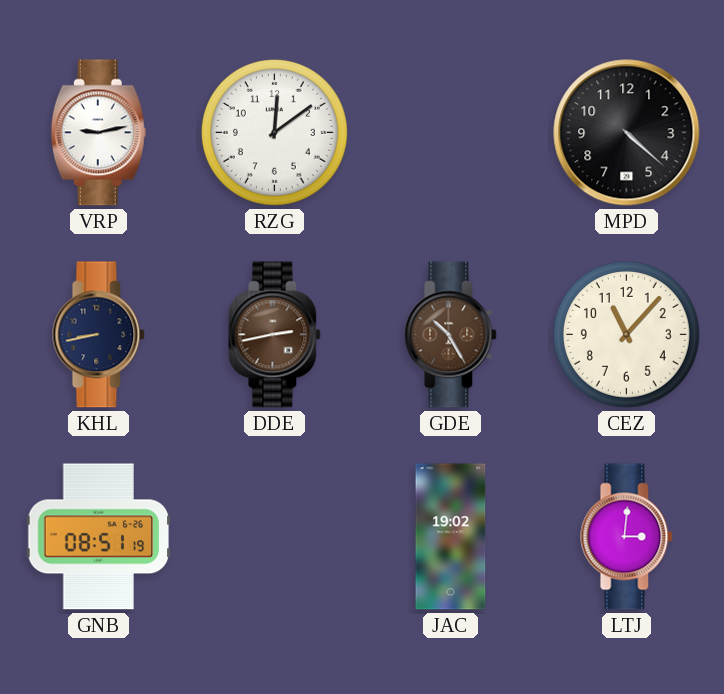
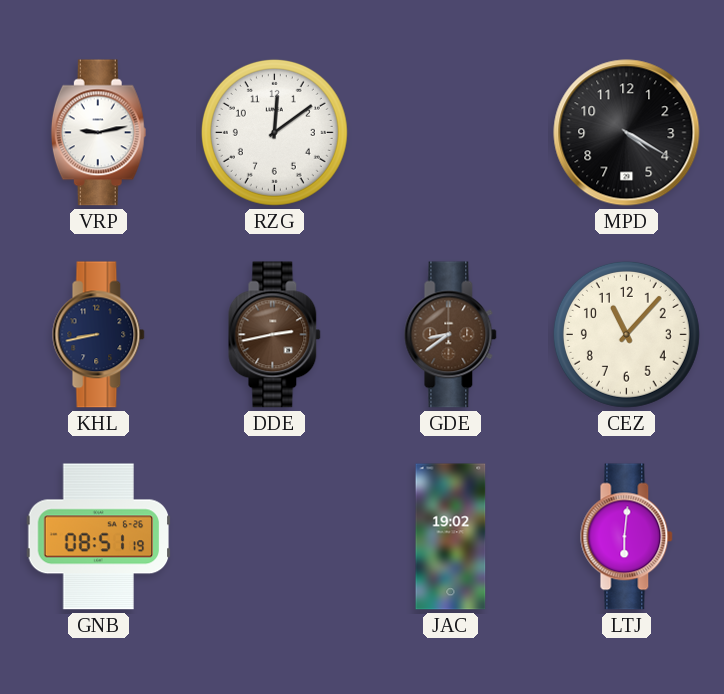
MPD: 4:22 -> 4:20
GDE: 10:25 -> 8:39
LTJ: 3:01 -> 6:01
